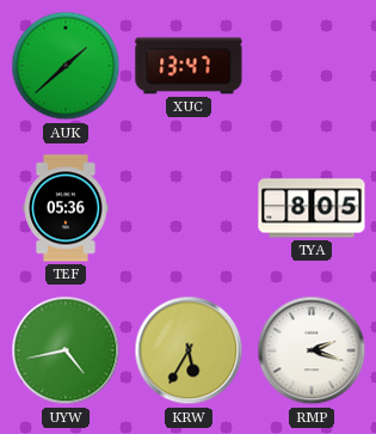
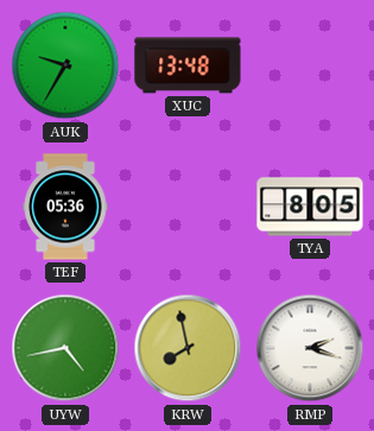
AUK: 1:38 -> 9:35
XUC: 13:47 -> 13:48
KRW: 5:35 -> 7:58
